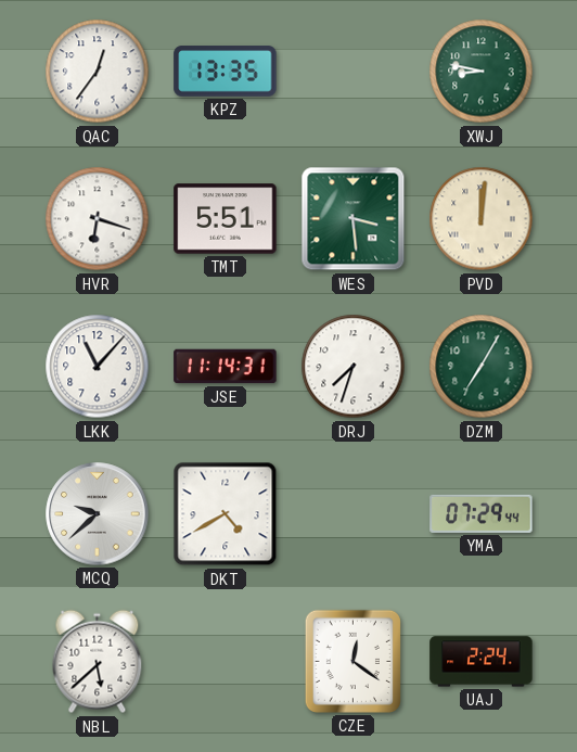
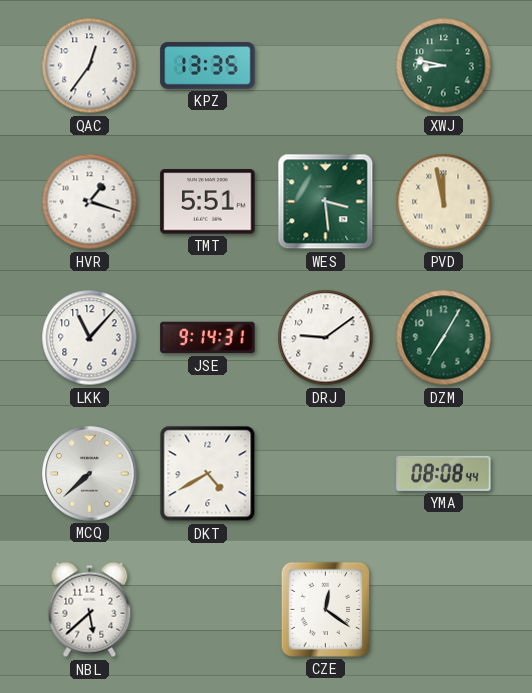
HVR: 6:18 -> 1:18
PVD: 12:01 -> 11:58
JSE: 11:14 -> 9:14
DRJ: 7:33 -> 9:09
MCQ: 9:38 -> 7:38
YMA: 07:29 -> 08:08
UAJ: 2:24 -> none
